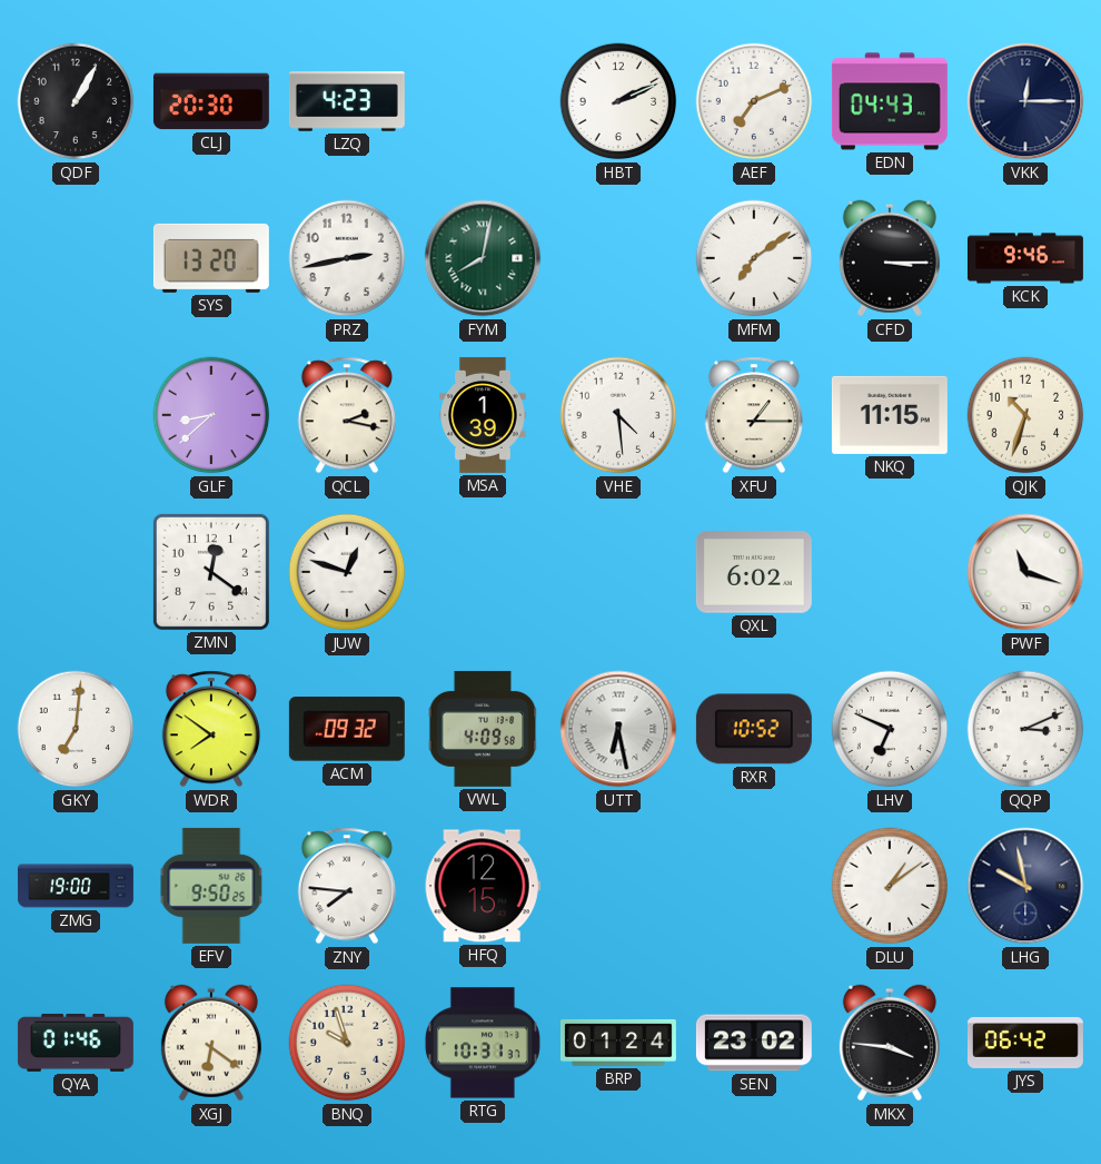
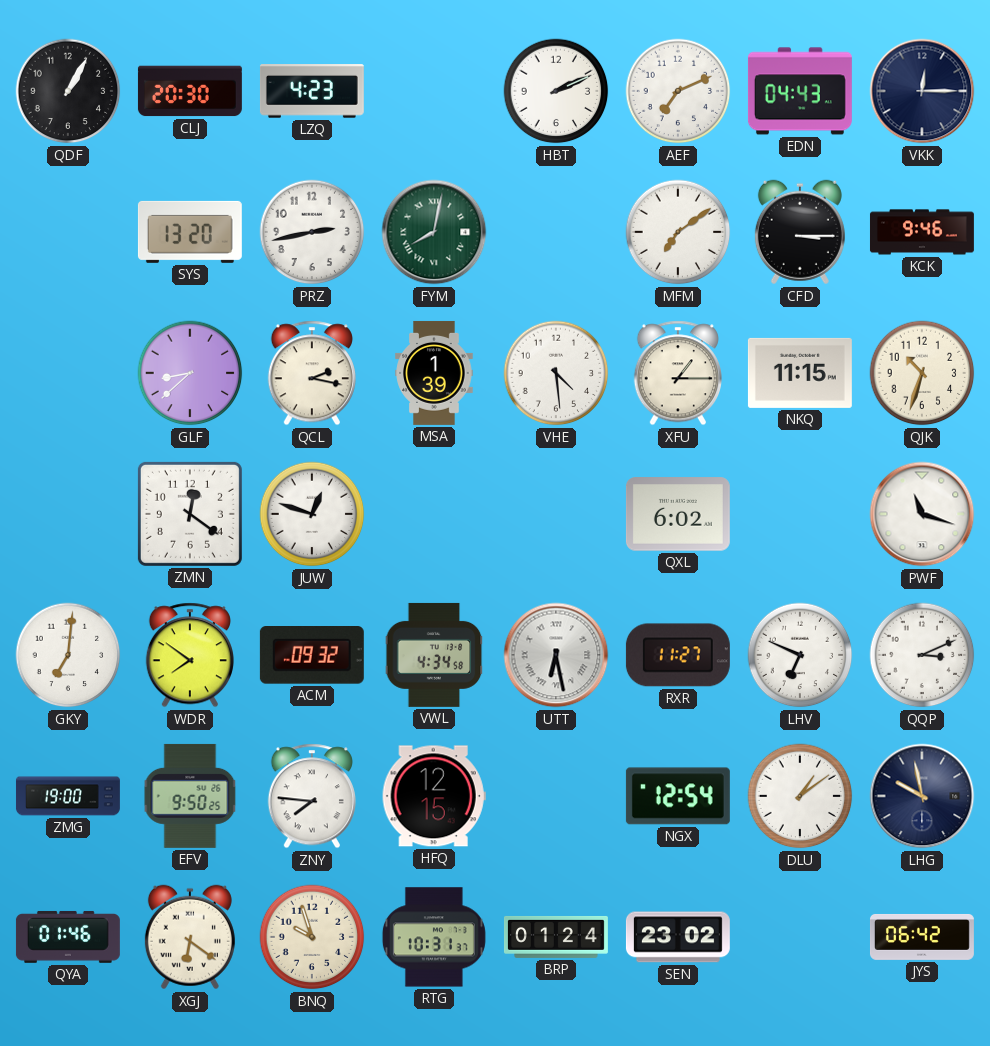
VWL: 4:09 -> 4:34
RXR: 10:52 -> 11:27
NGX: none -> 12:54
MKX: 3:46 -> none
